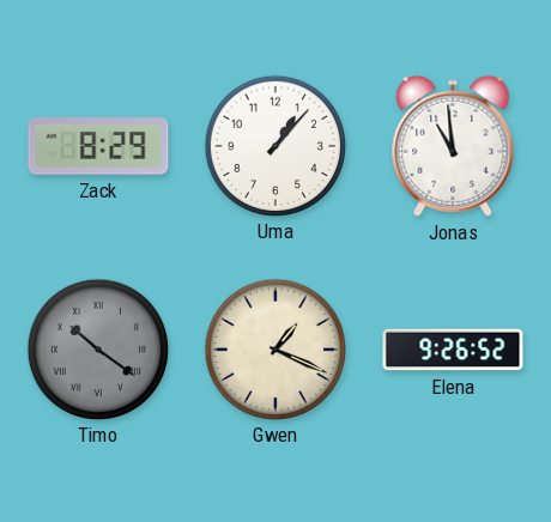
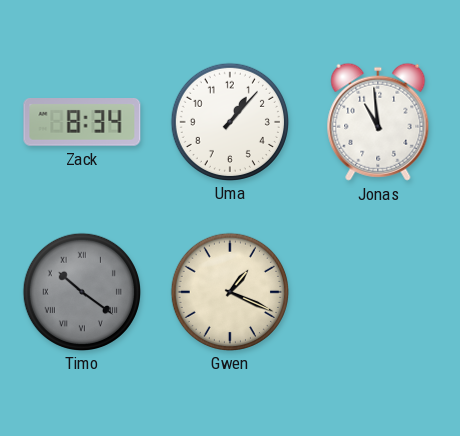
Zack: 8:29 -> 8:34
Elena: 9:26 -> none
